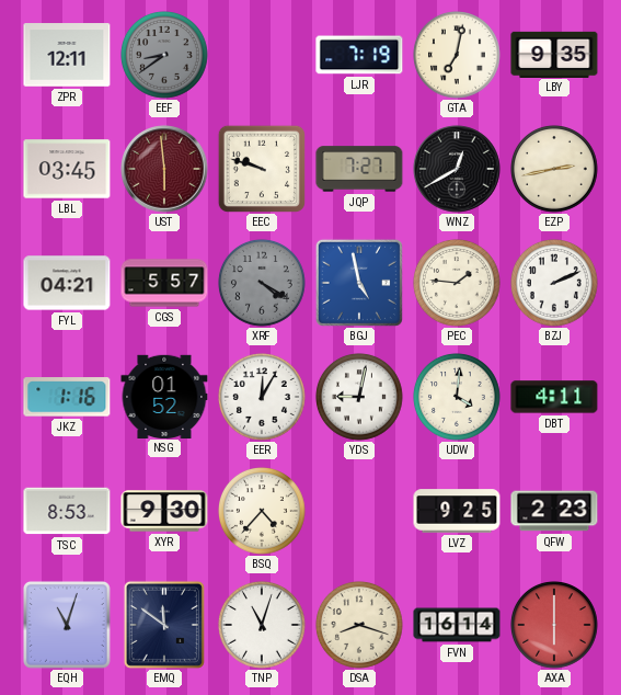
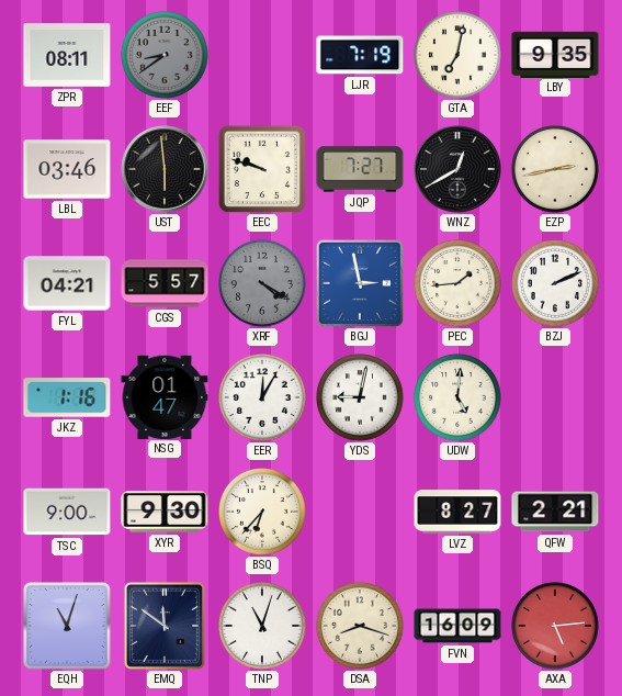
ZPR: 12:11 -> 08:11
LBL: 03:45 -> 03:46
UST dial: burgundy -> black
BGJ: 4:58 -> 2:58
PEC: 1:46 -> 1:44
NSG: 01:52 -> 01:47
UDW: 4:01 -> 5:01
DBT: 4:11 -> none
TSC: 8:53 -> 9:00
BSQ: 4:37 -> 6:37
LVZ: 9:25 -> 8:27
QFW: 2:23 -> 2:21
FVN: 16:14 -> 16:09
AXA: 6:00 -> 5:14
